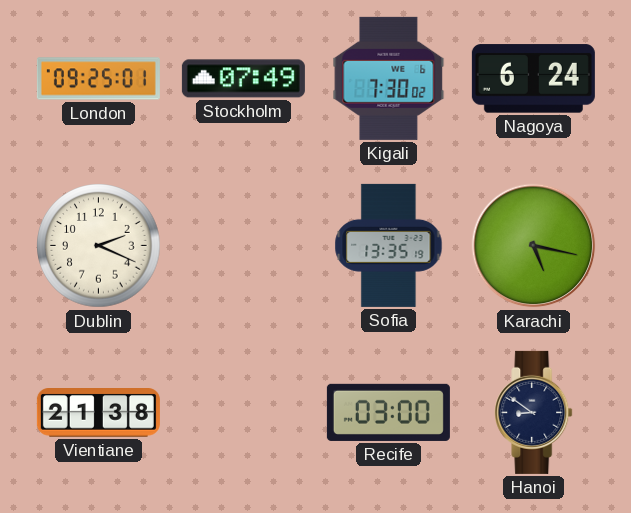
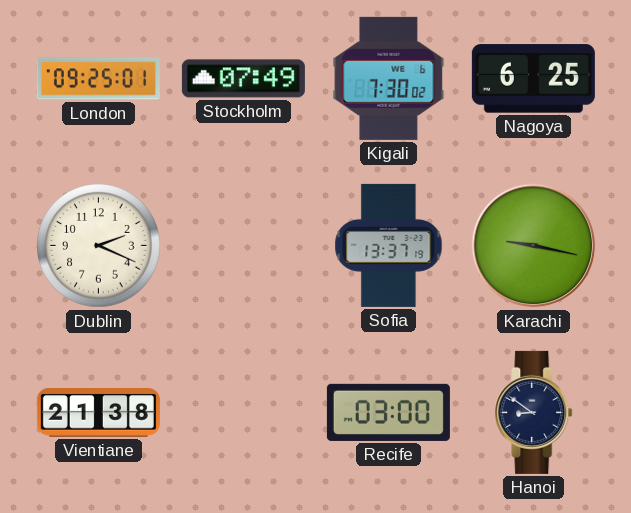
Nagoya: 6:24 -> 6:25
Sofia: 13:35 -> 13:37
Karachi: 5:17 -> 9:17
